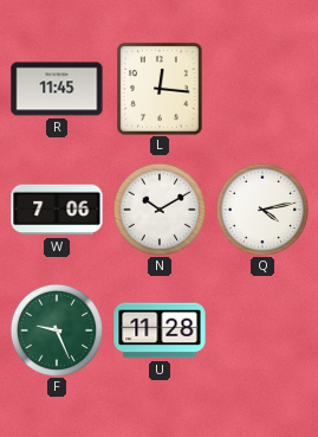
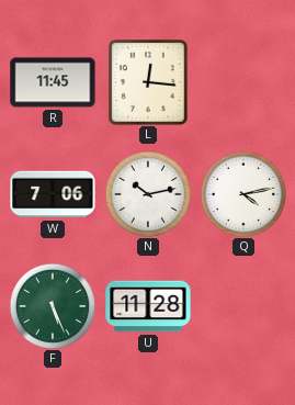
N: 10:10 -> 10:13
F: 9:26 -> 5:26
